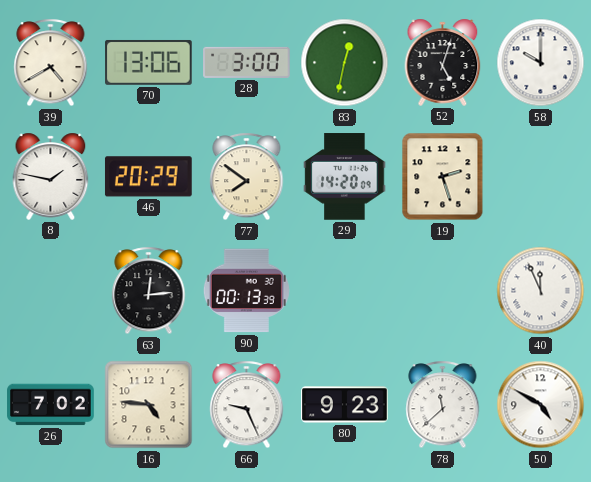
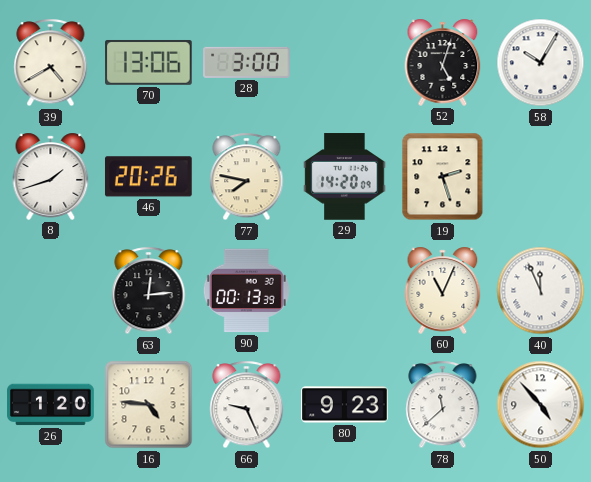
83: 12:32 -> none
58: 10:00 -> 10:05
8: 1:47 -> 1:42
46: 20:29 -> 20:26
77: 7:51 -> 7:47
60: none -> 11:04
26: 7:02 -> 1:20
50: 4:50 -> 4:53
